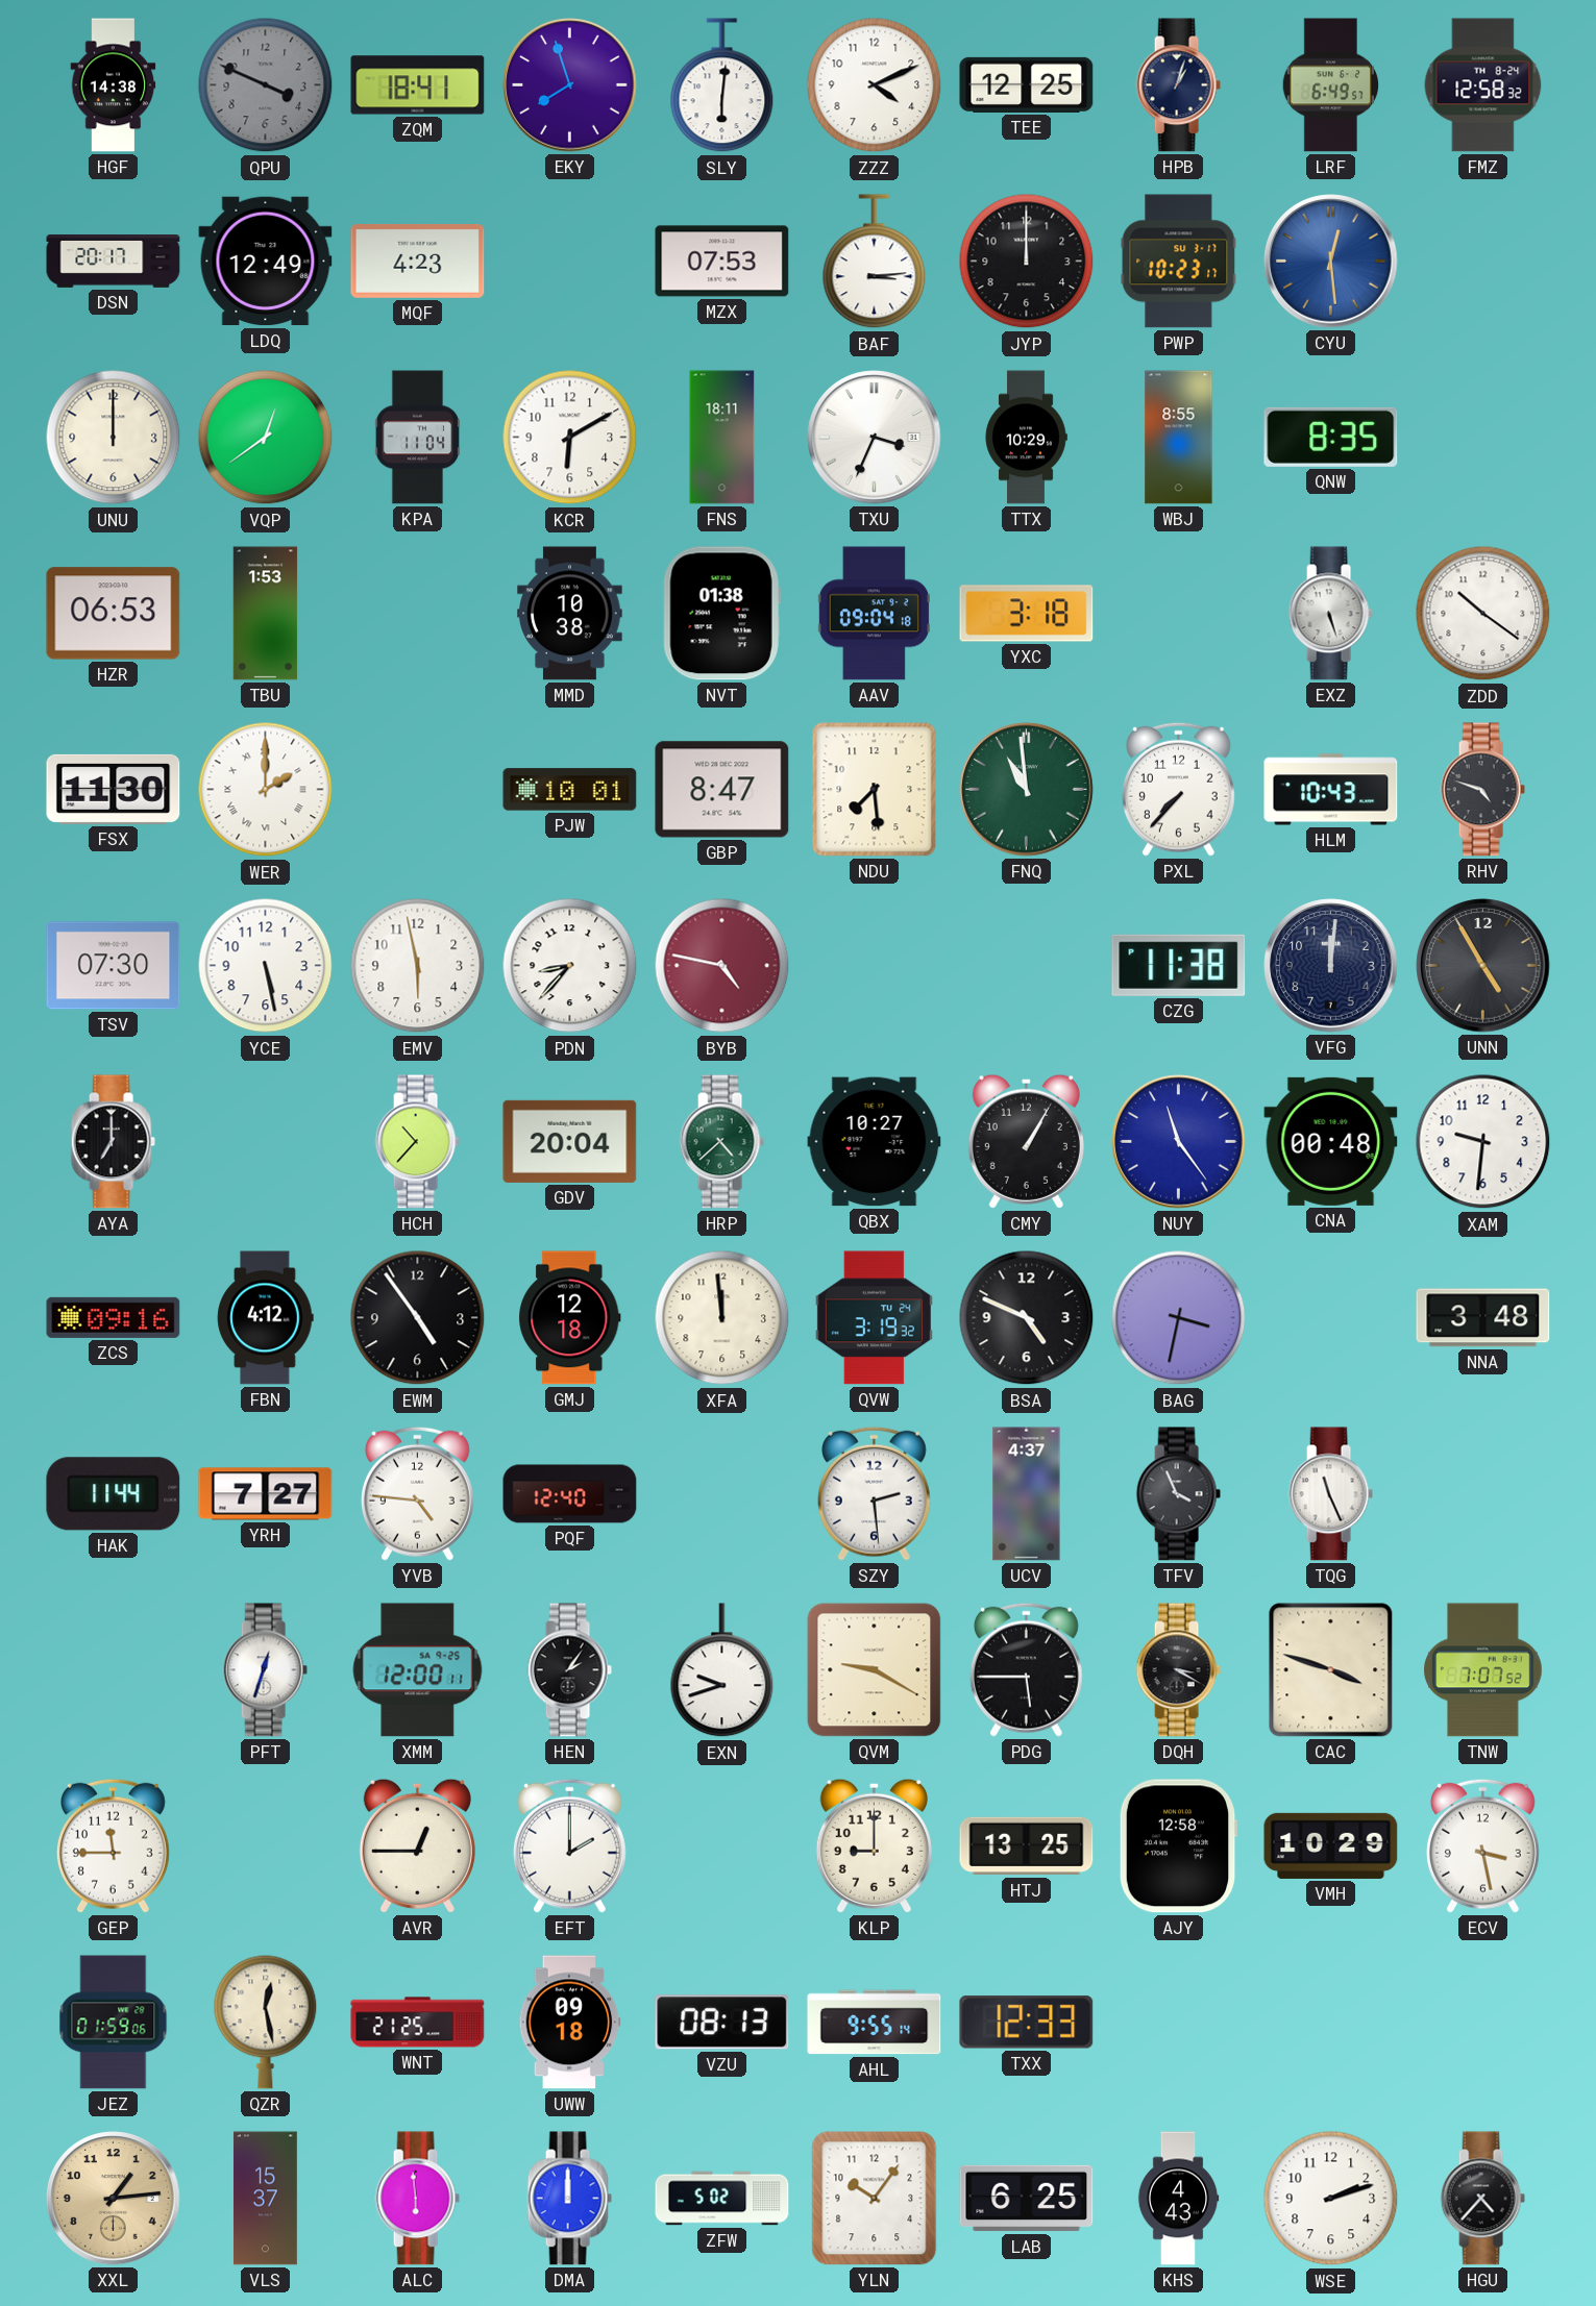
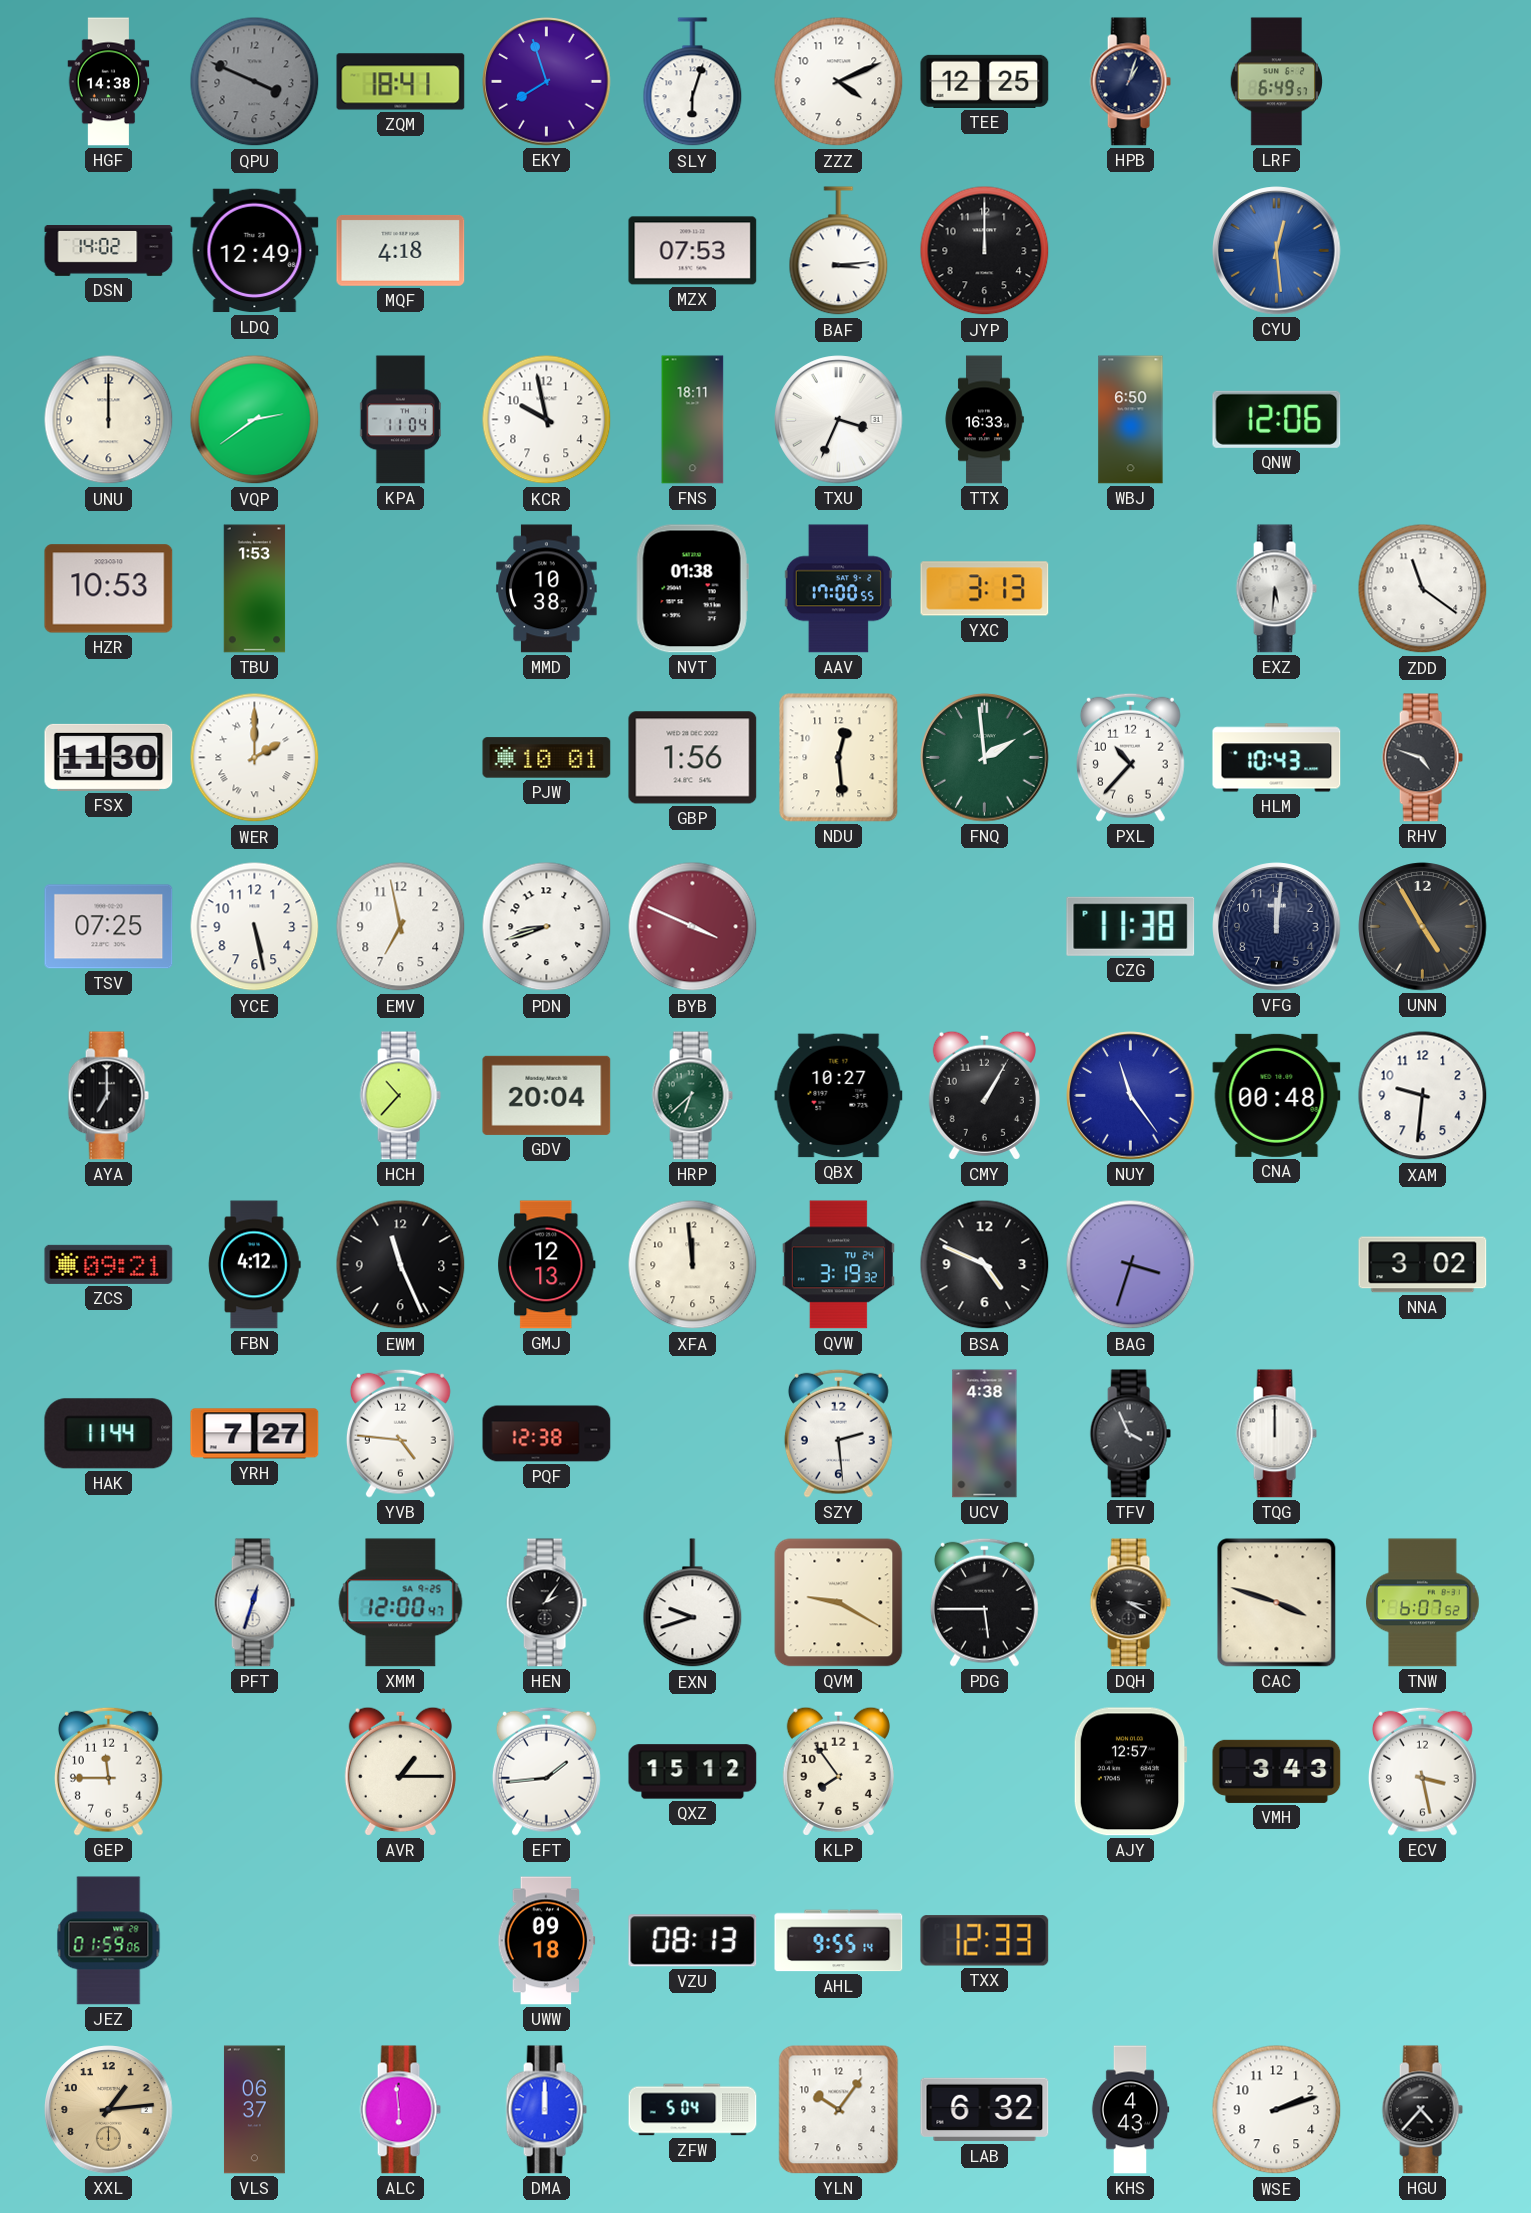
SLY: 6:01 -> 6:03
FMZ: 12:58 -> none
DSN: 20:17 -> 14:02
MQF: 4:23 -> 4:18
PWP: 10:23 -> none
VQP: 12:39 -> 2:39
KCR: 6:10 -> 9:58
TTX: 10:29 -> 16:33
WBJ: 8:55 -> 6:50
QNW: 8:35 -> 12:06
HZR: 06:53 -> 10:53
AAV: 09:04 -> 17:00
YXC: 3:18 -> 3:13
EXZ: 5:27 -> 5:31
ZDD: 10:21 -> 11:21
GBP: 8:47 -> 1:56
NDU: 7:29 -> 12:29
FNQ: 10:59 -> 1:59
PXL: 7:37 -> 10:37
TSV: 07:30 -> 07:25
EMV: 5:58 -> 6:58
PDN: 8:37 -> 8:42
BYB: 4:47 -> 3:49
HRP: 4:38 -> 6:38
ZCS: 09:16 -> 09:21
EWM: 4:54 -> 11:26
GMJ: 12:18 -> 12:13
BAG: 3:32 -> 3:33
NNA: 3:48 -> 3:02
PQF: 12:40 -> 12:38
UCV: 4:37 -> 4:38
TQG: 11:26 -> 12:00
XMM: 12:00:11 -> 12:00:47
TNW: 7:07 -> 6:07
AVR: 12:45 -> 1:15
EFT: 2:00 -> 1:44
QXZ: none -> 15:12
KLP: 9:00 -> 7:54
HTJ: 13:25 -> none
AJY: 12:58 -> 12:57
VMH: 10:29 -> 3:43
QZR: 12:28 -> none
WNT: 21:25 -> none
VLS: 15:37 -> 06:37
ZFW: 5:02 -> 5:04
LAB: 6:25 -> 6:32
